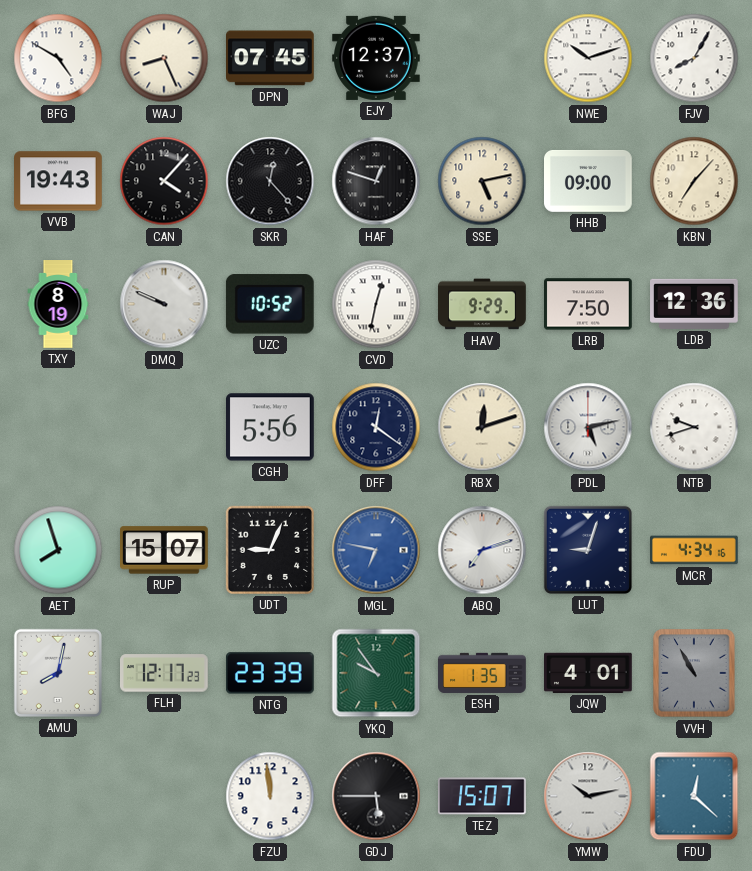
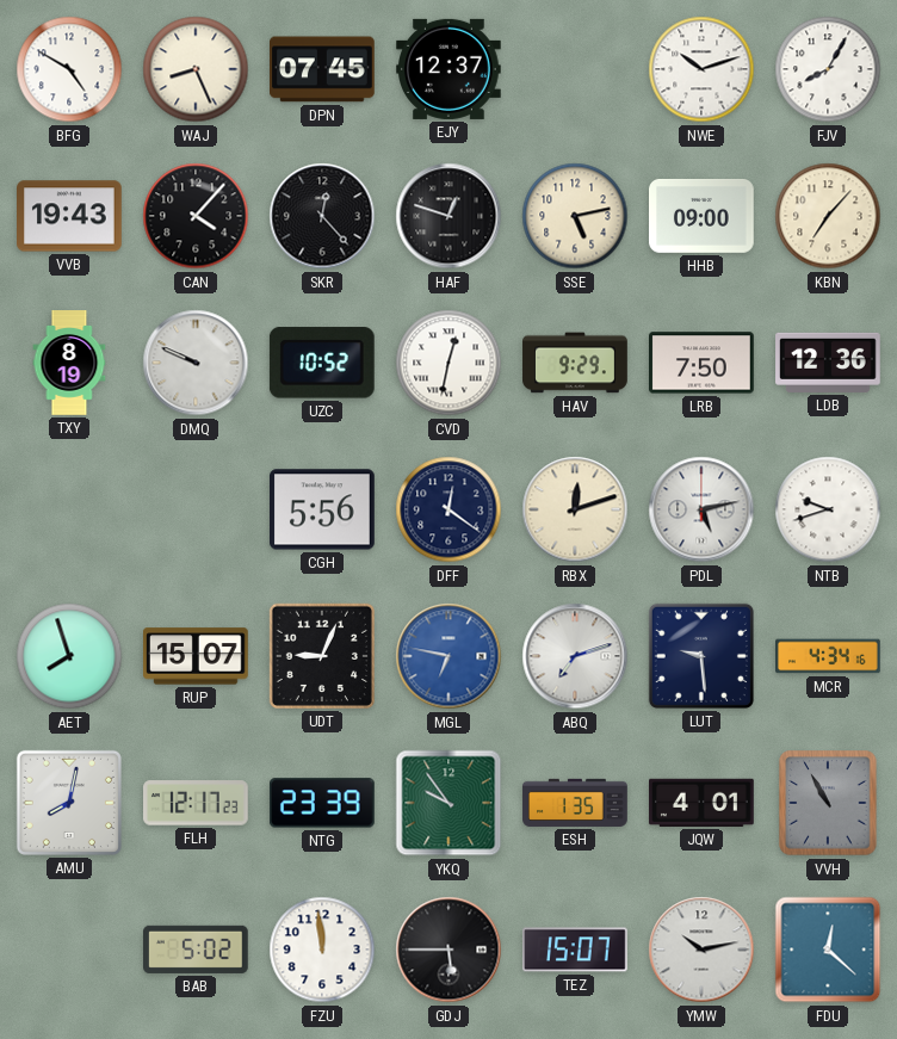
LUT: 9:03 -> 9:29
BAB: none -> 5:02
